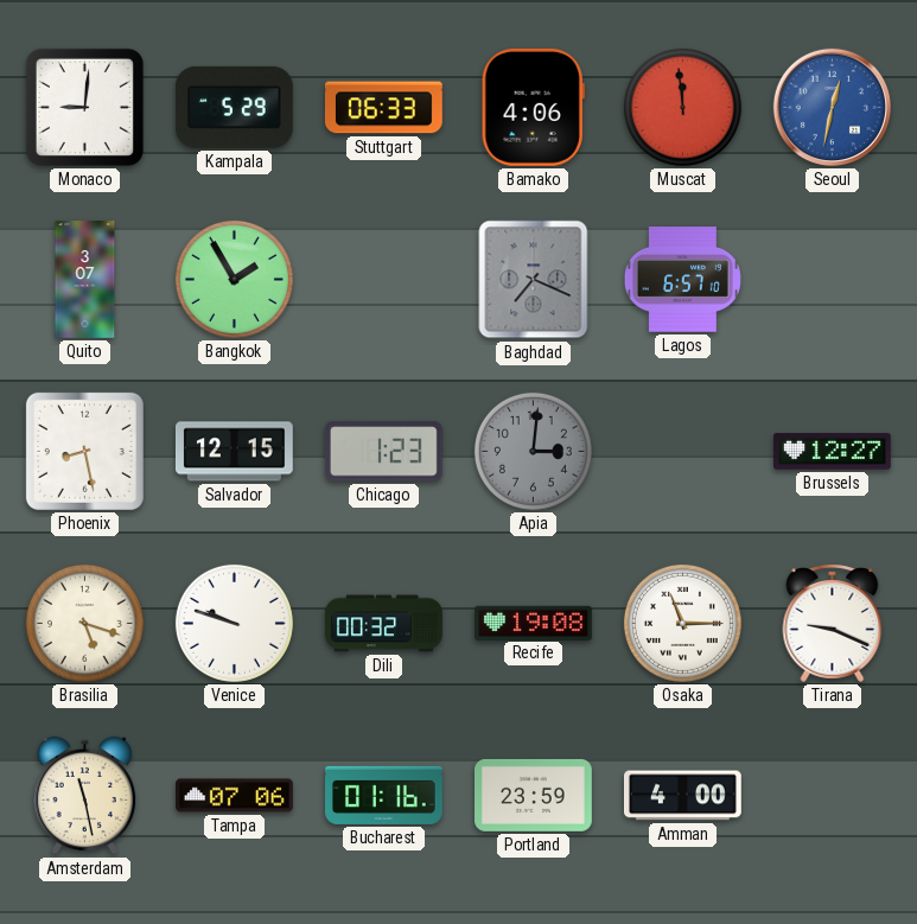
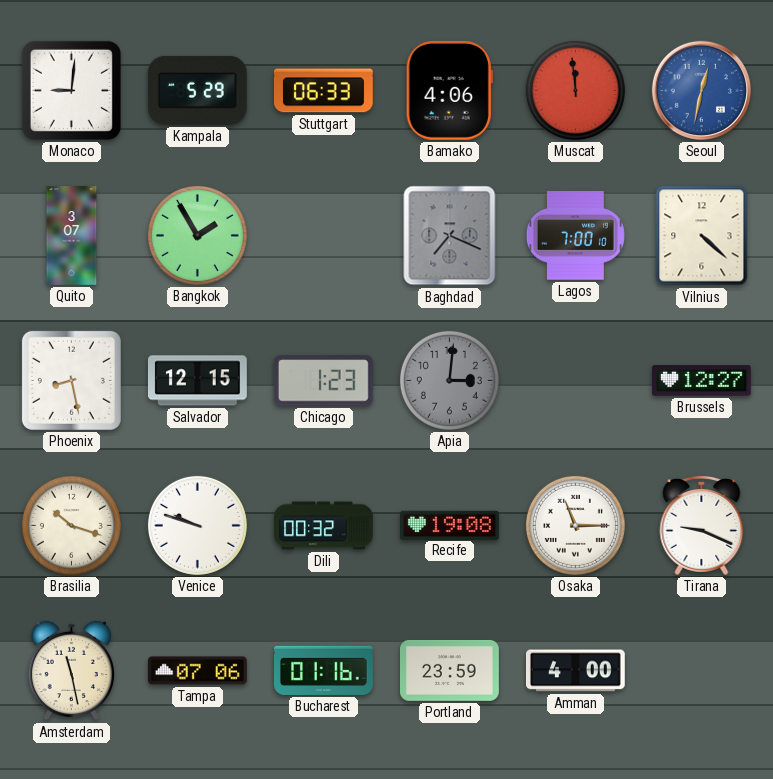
Lagos: 6:57 -> 7:00
Vilnius: none -> 4:22
Brasilia: 5:18 -> 10:18
